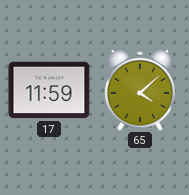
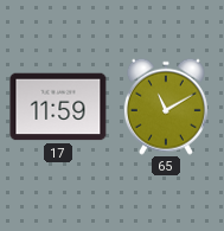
65: 4:08 -> 11:10
